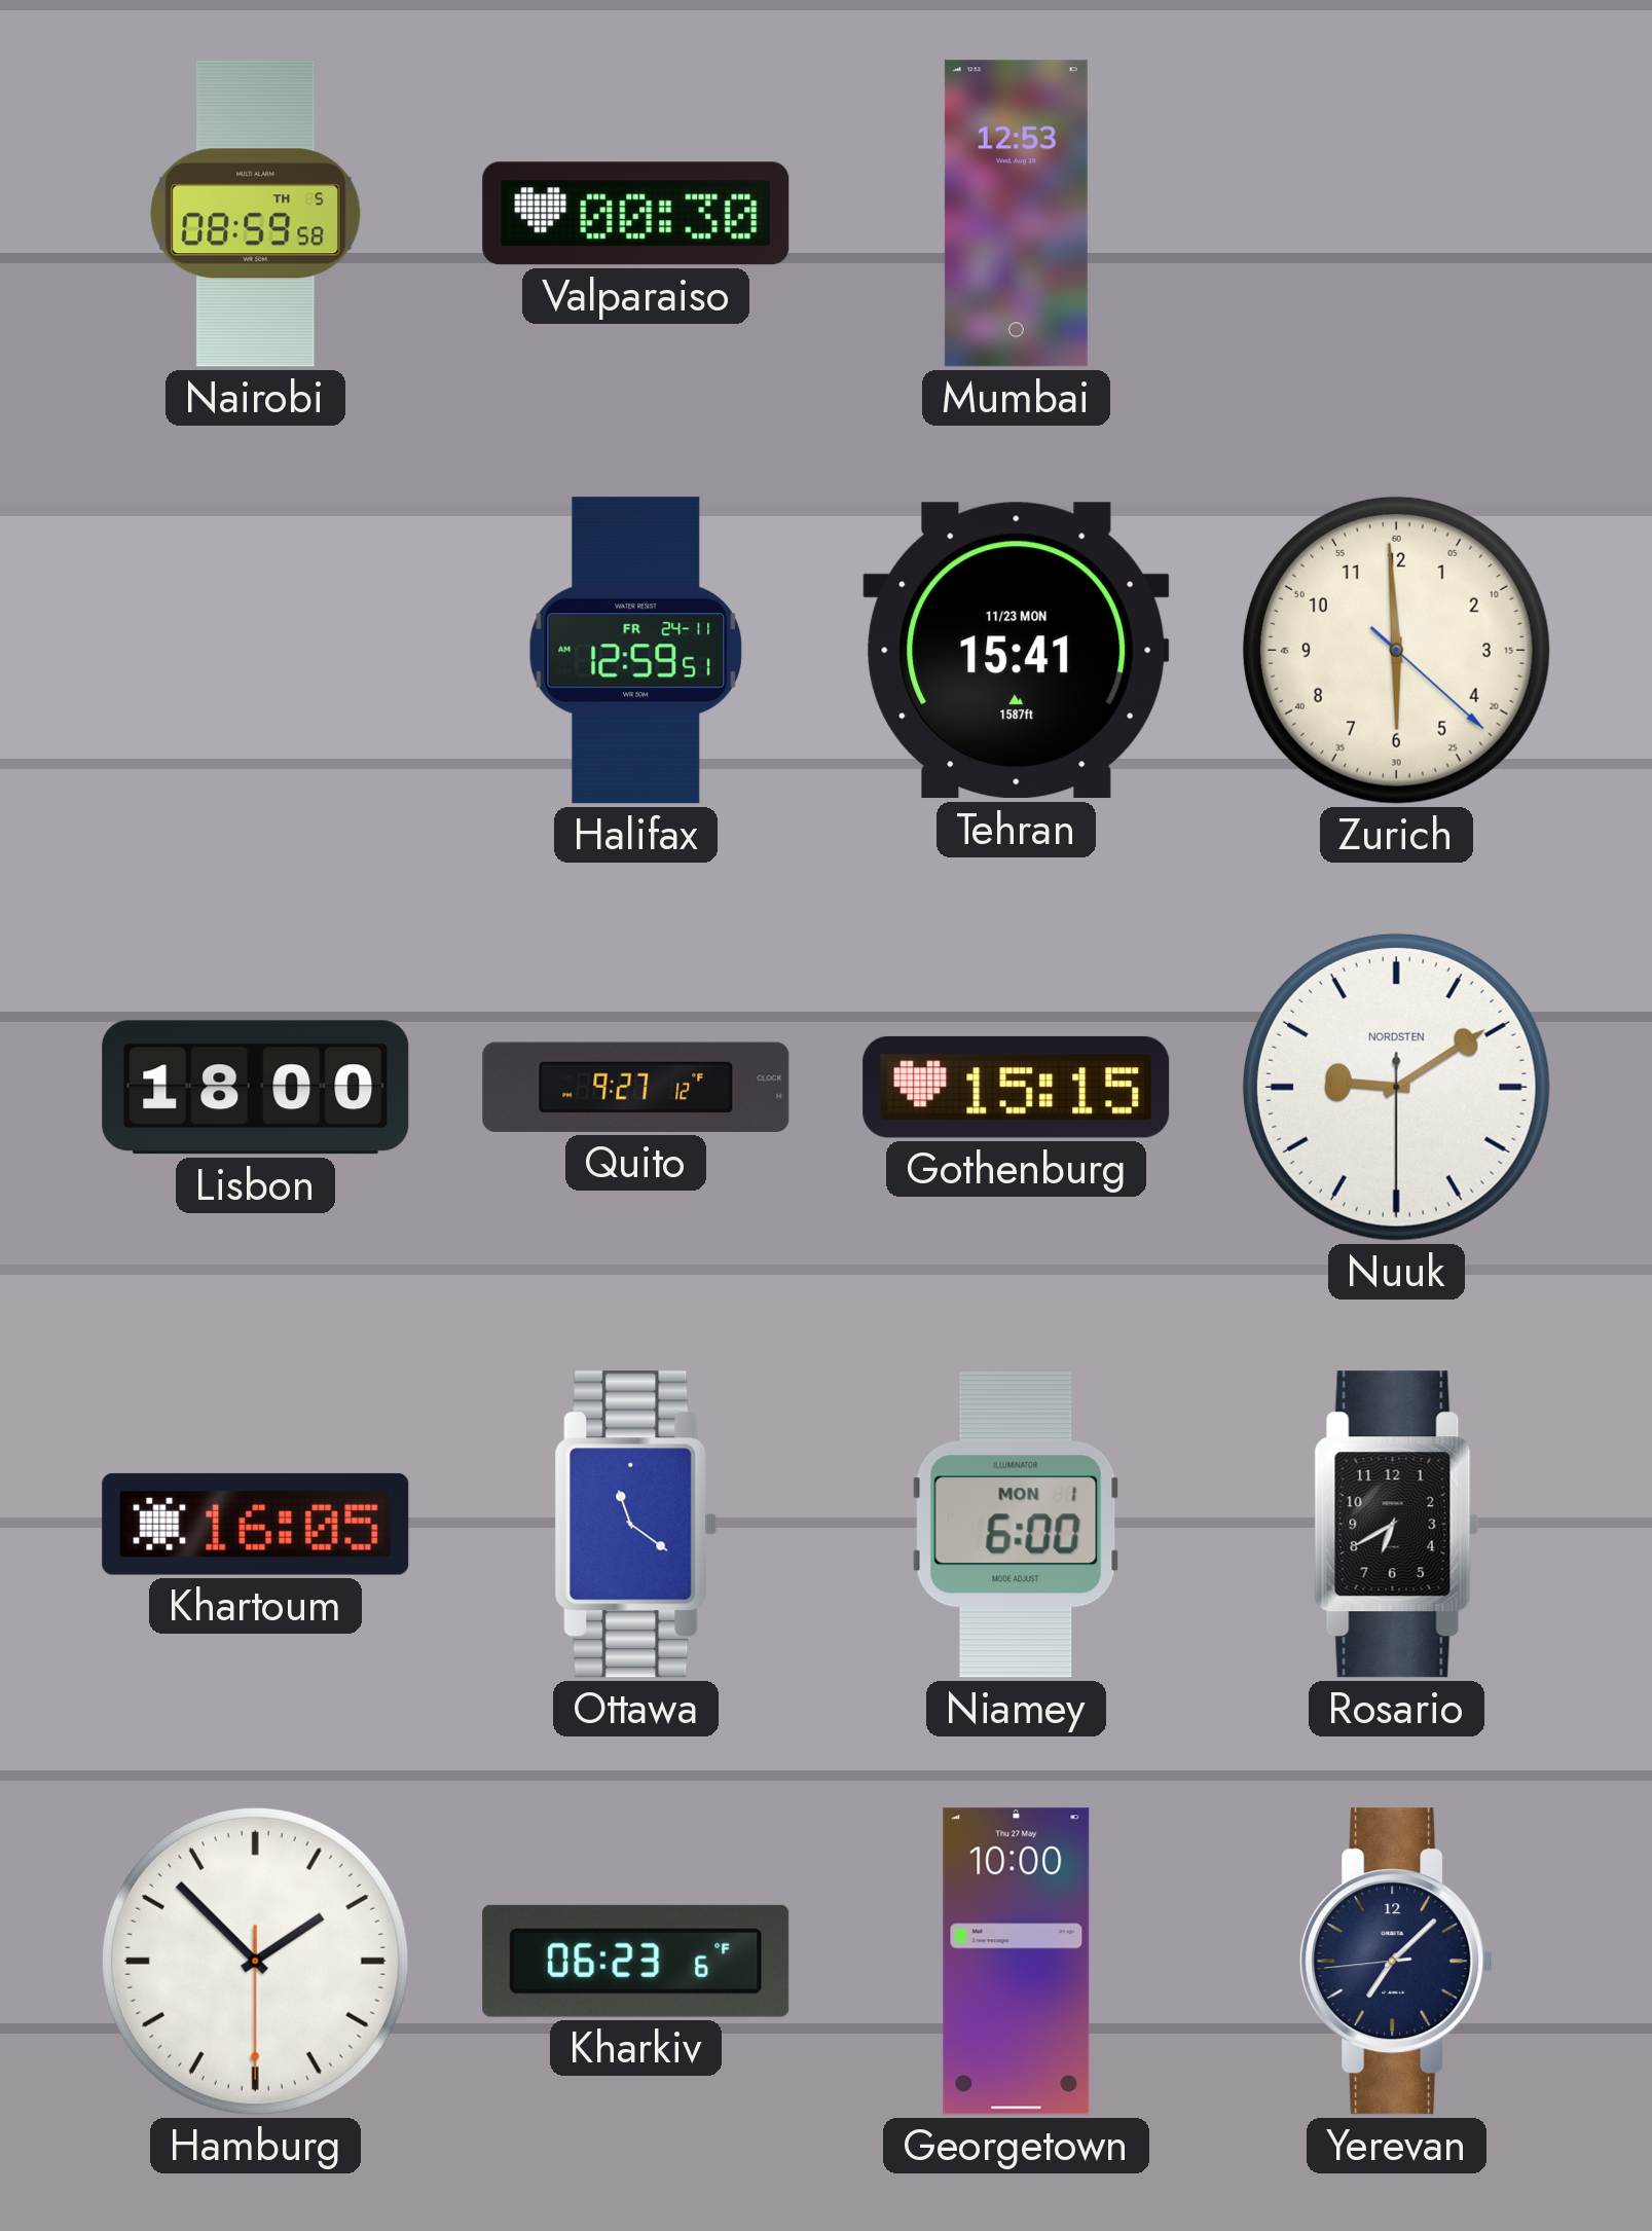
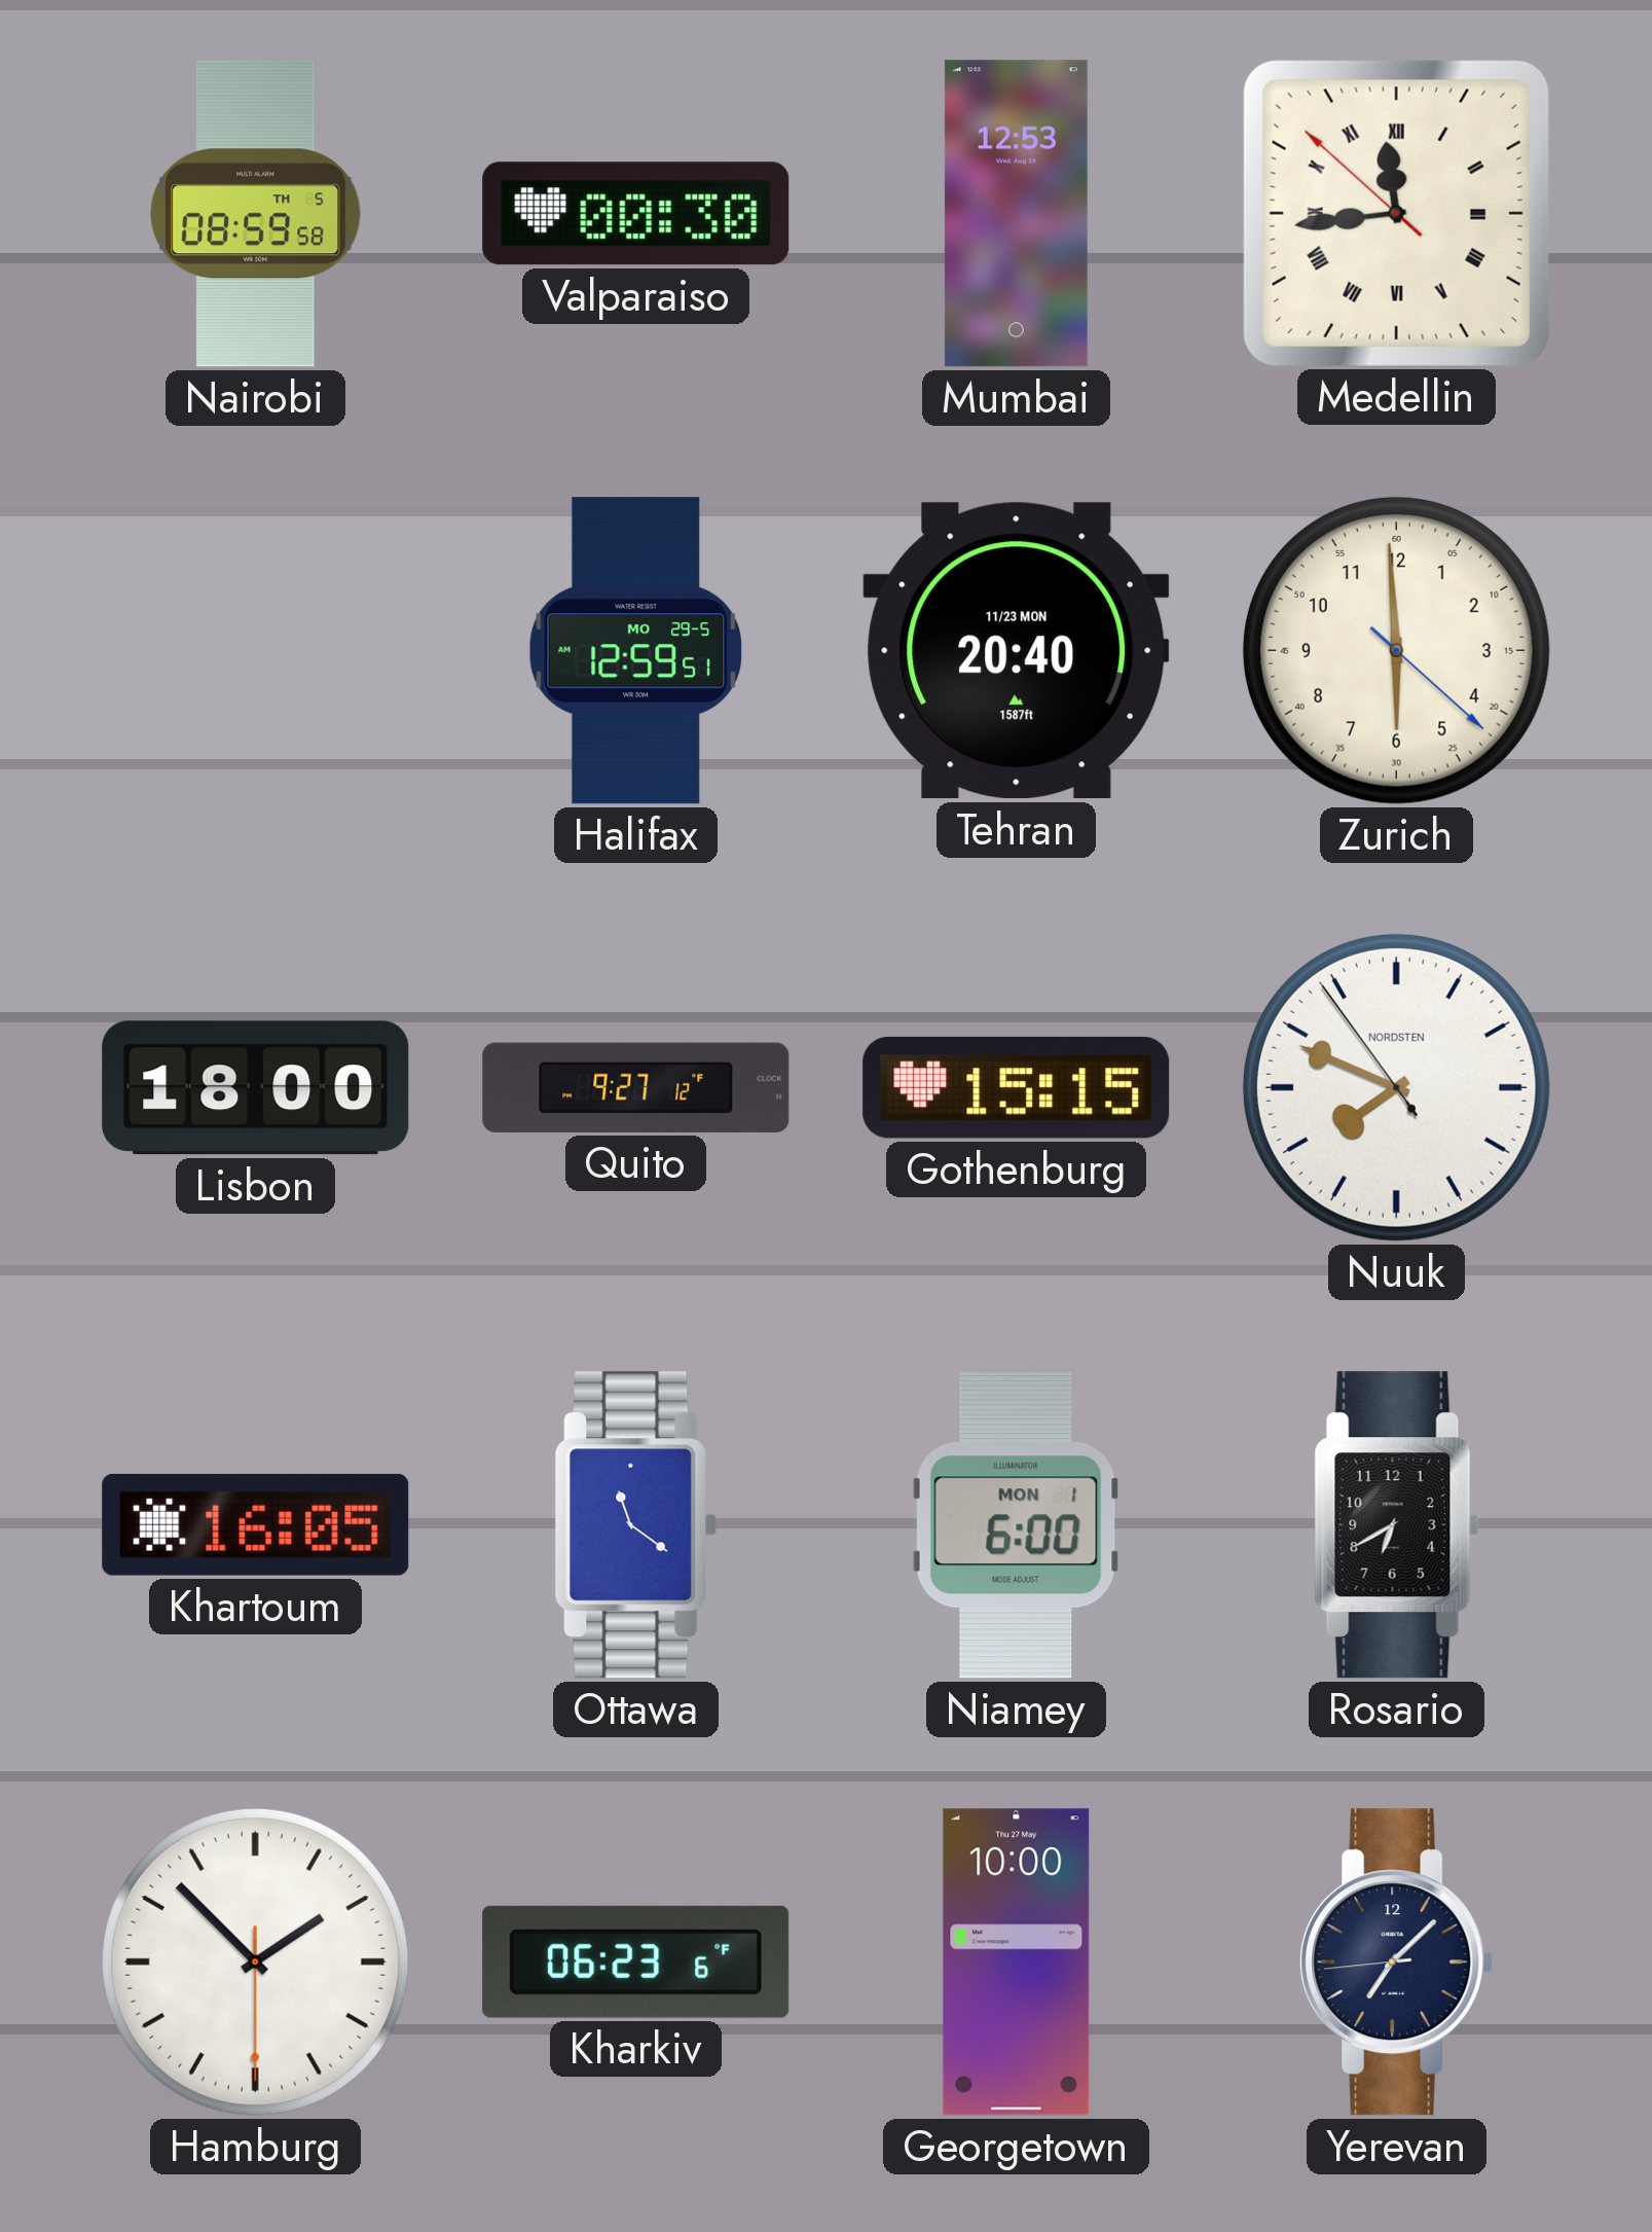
Medellin: none -> 11:43
Halifax date: FR 24-11 -> MO 29-5
Tehran: 15:41 -> 20:40
Nuuk: 9:09 -> 7:48
